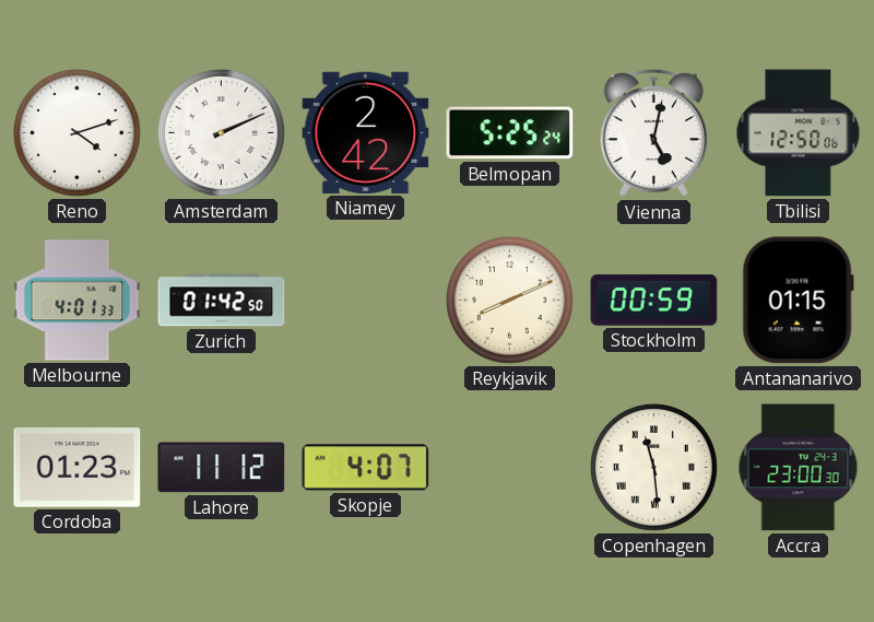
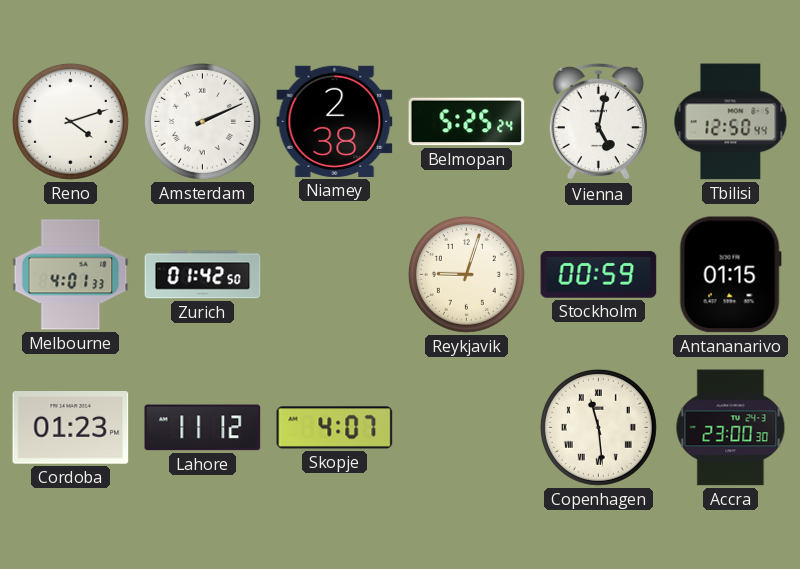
Niamey: 2:42 -> 2:38
Tbilisi: 12:50:06 -> 12:50:44
Reykjavik: 8:11 -> 9:03
